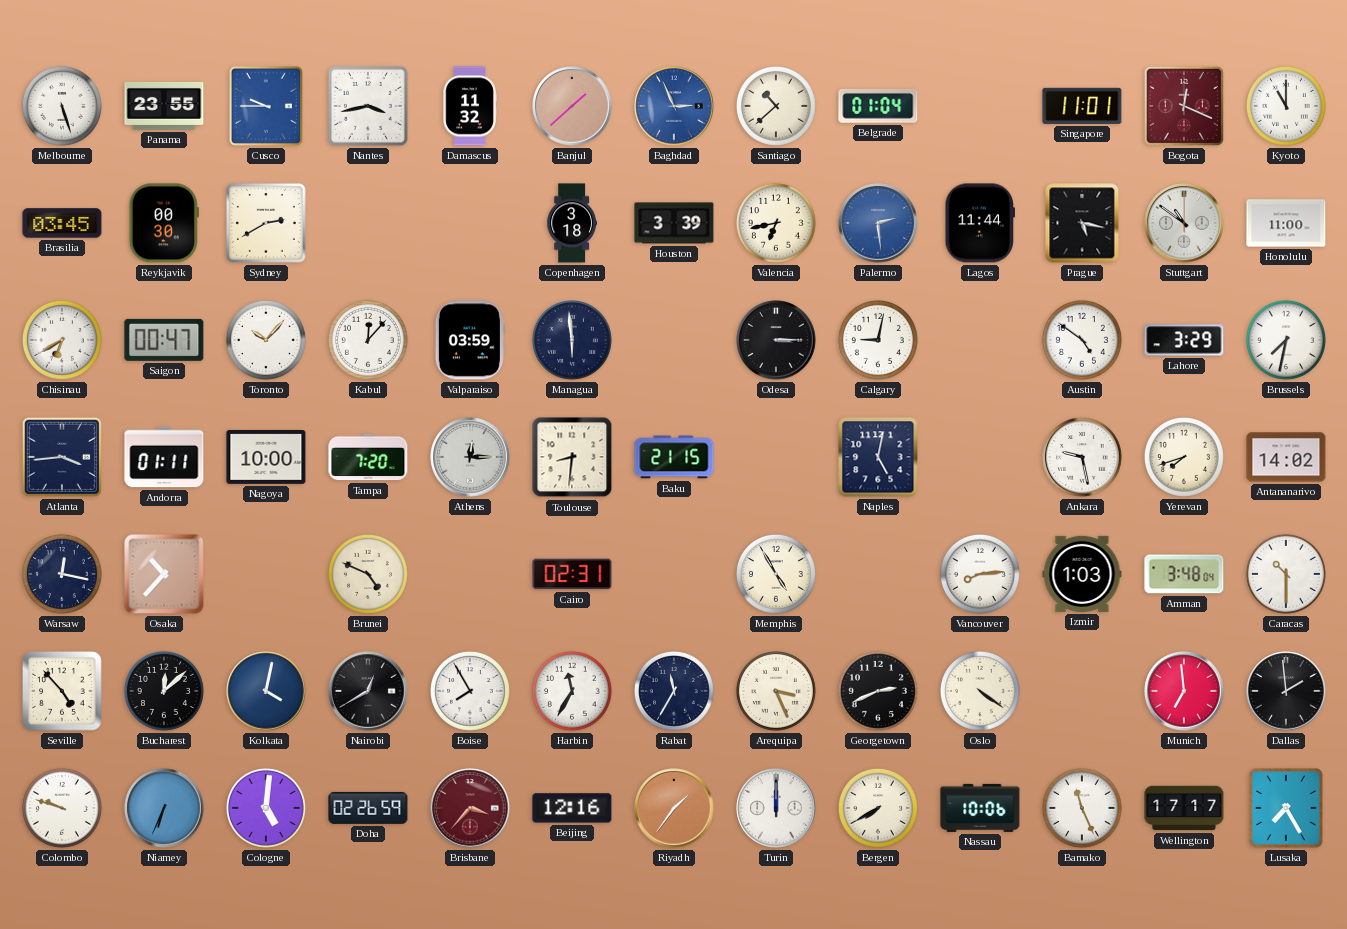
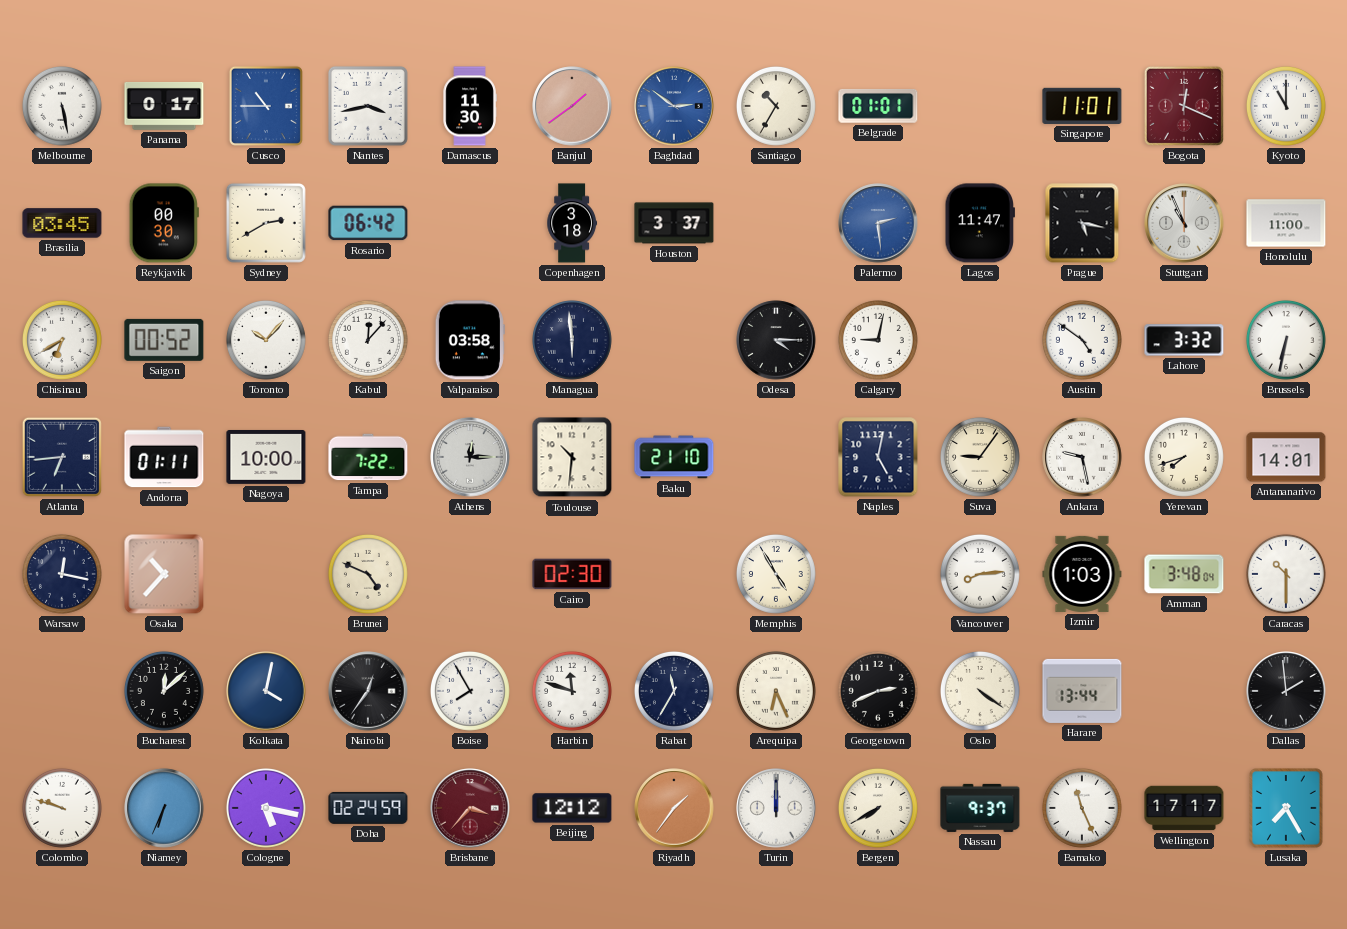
Melbourne: 5:27 -> 5:28
Panama: 23:55 -> 0:17
Cusco: 9:45 -> 10:45
Damascus: 11:32 -> 11:30
Banjul: 1:38 -> 1:39
Baghdad: 2:56 -> 2:51
Santiago: 10:38 -> 10:35
Belgrade: 01:04 -> 01:01
Rosario: none -> 06:42
Houston: 3:39 -> 3:37
Valencia: 6:43 -> none
Lagos: 11:44 -> 11:47
Stuttgart: 10:51 -> 10:56
Saigon: 00:47 -> 00:52
Valparaiso: 03:59 -> 03:58
Odesa: 3:15 -> 4:15
Lahore: 3:29 -> 3:32
Brussels: 7:32 -> 6:32
Atlanta: 3:44 -> 6:44
Tampa: 7:20 -> 7:22
Toulouse: 8:31 -> 10:31
Baku: 21:15 -> 21:10
Suva: none -> 9:06
Antananarivo: 14:02 -> 14:01
Cairo: 02:31 -> 02:30
Seville: 4:53 -> none
Nairobi: 12:40 -> 12:36
Harbin: 11:35 -> 11:48
Arequipa: 3:26 -> 6:26
Harare: none -> 13:44
Munich: 6:59 -> none
Cologne: 5:01 -> 5:17
Doha: 02:26 -> 02:24
Beijing: 12:16 -> 12:12
Nassau: 10:06 -> 9:37
